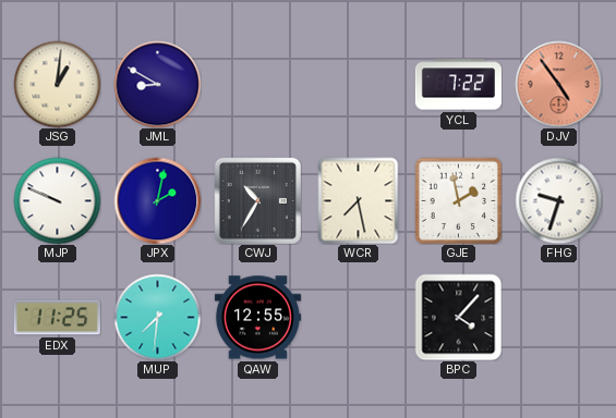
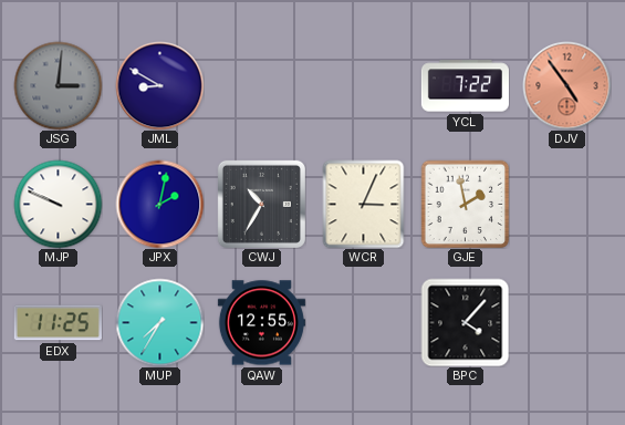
JSG: 1:01 -> 3:01
JSG dial: cream -> grey
WCR: 7:28 -> 3:04
FHG: 9:33 -> none
MUP: 7:31 -> 7:35
